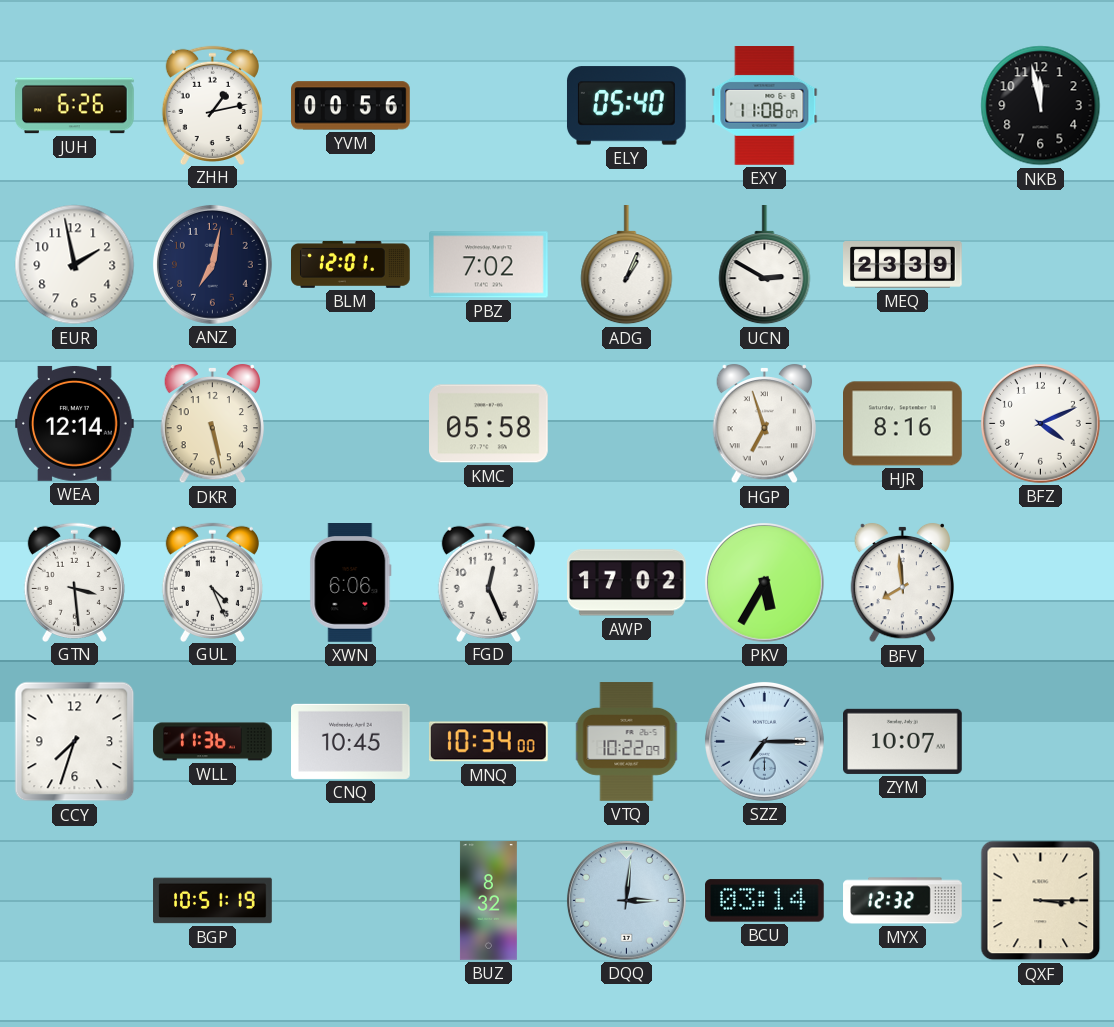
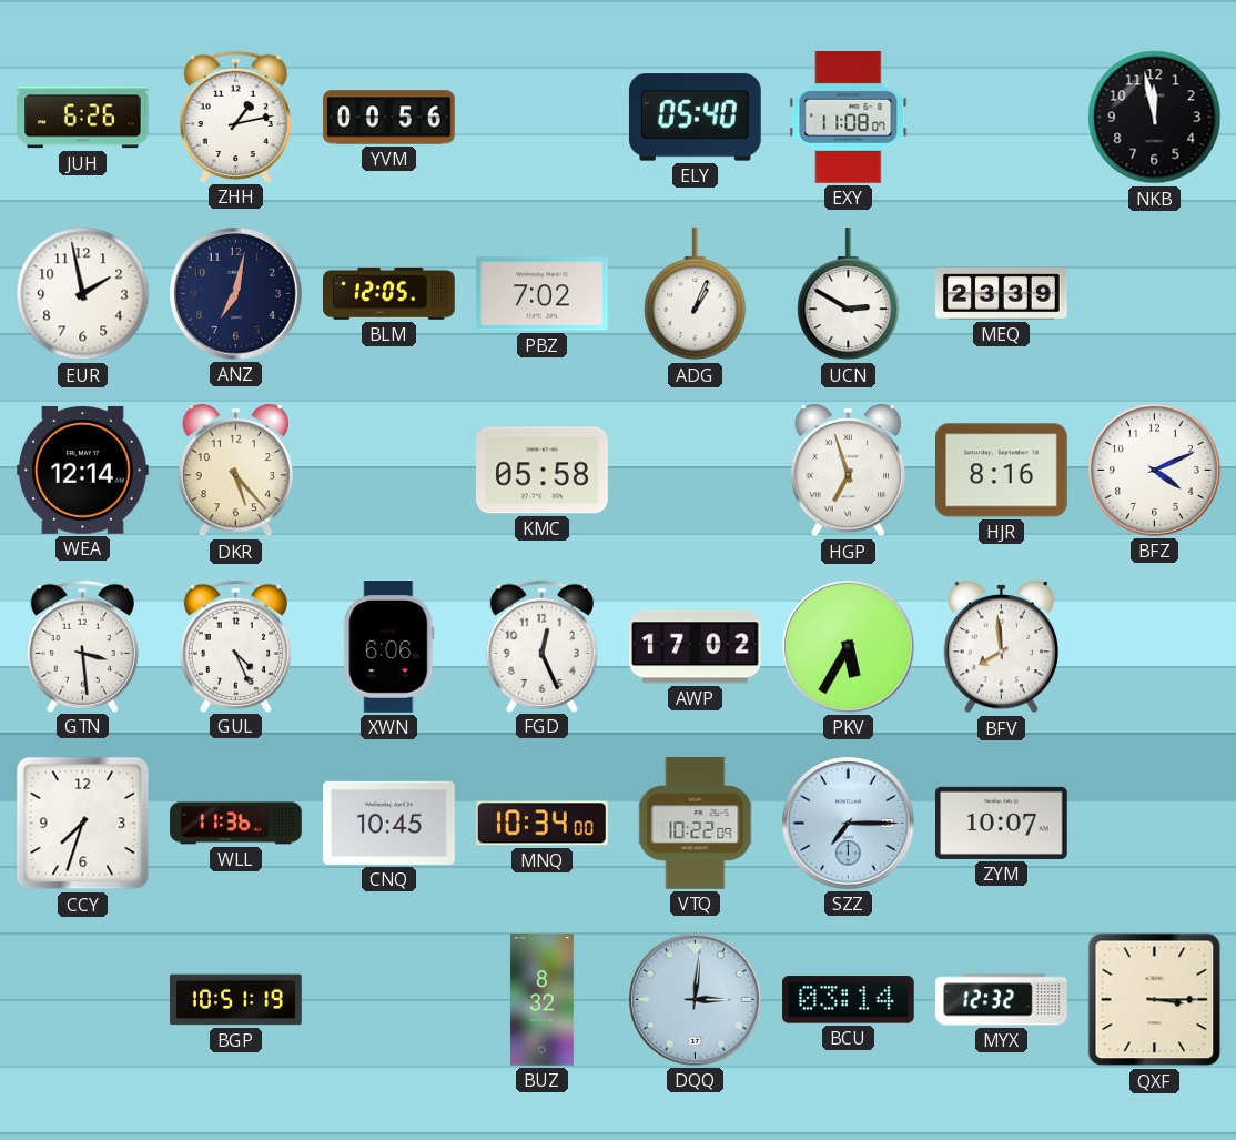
BLM: 12:01 -> 12:05
DKR: 5:28 -> 5:23
